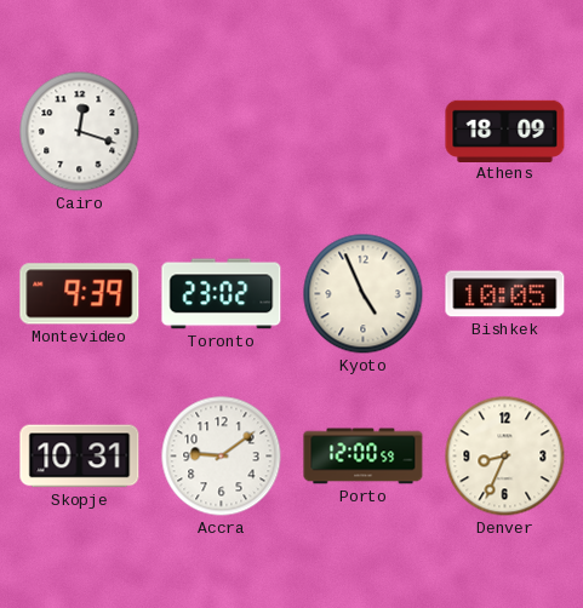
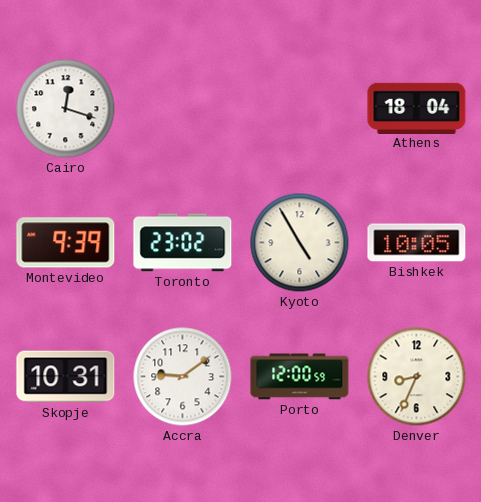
Athens: 18:09 -> 18:04
Kyoto: 4:56 -> 4:55
